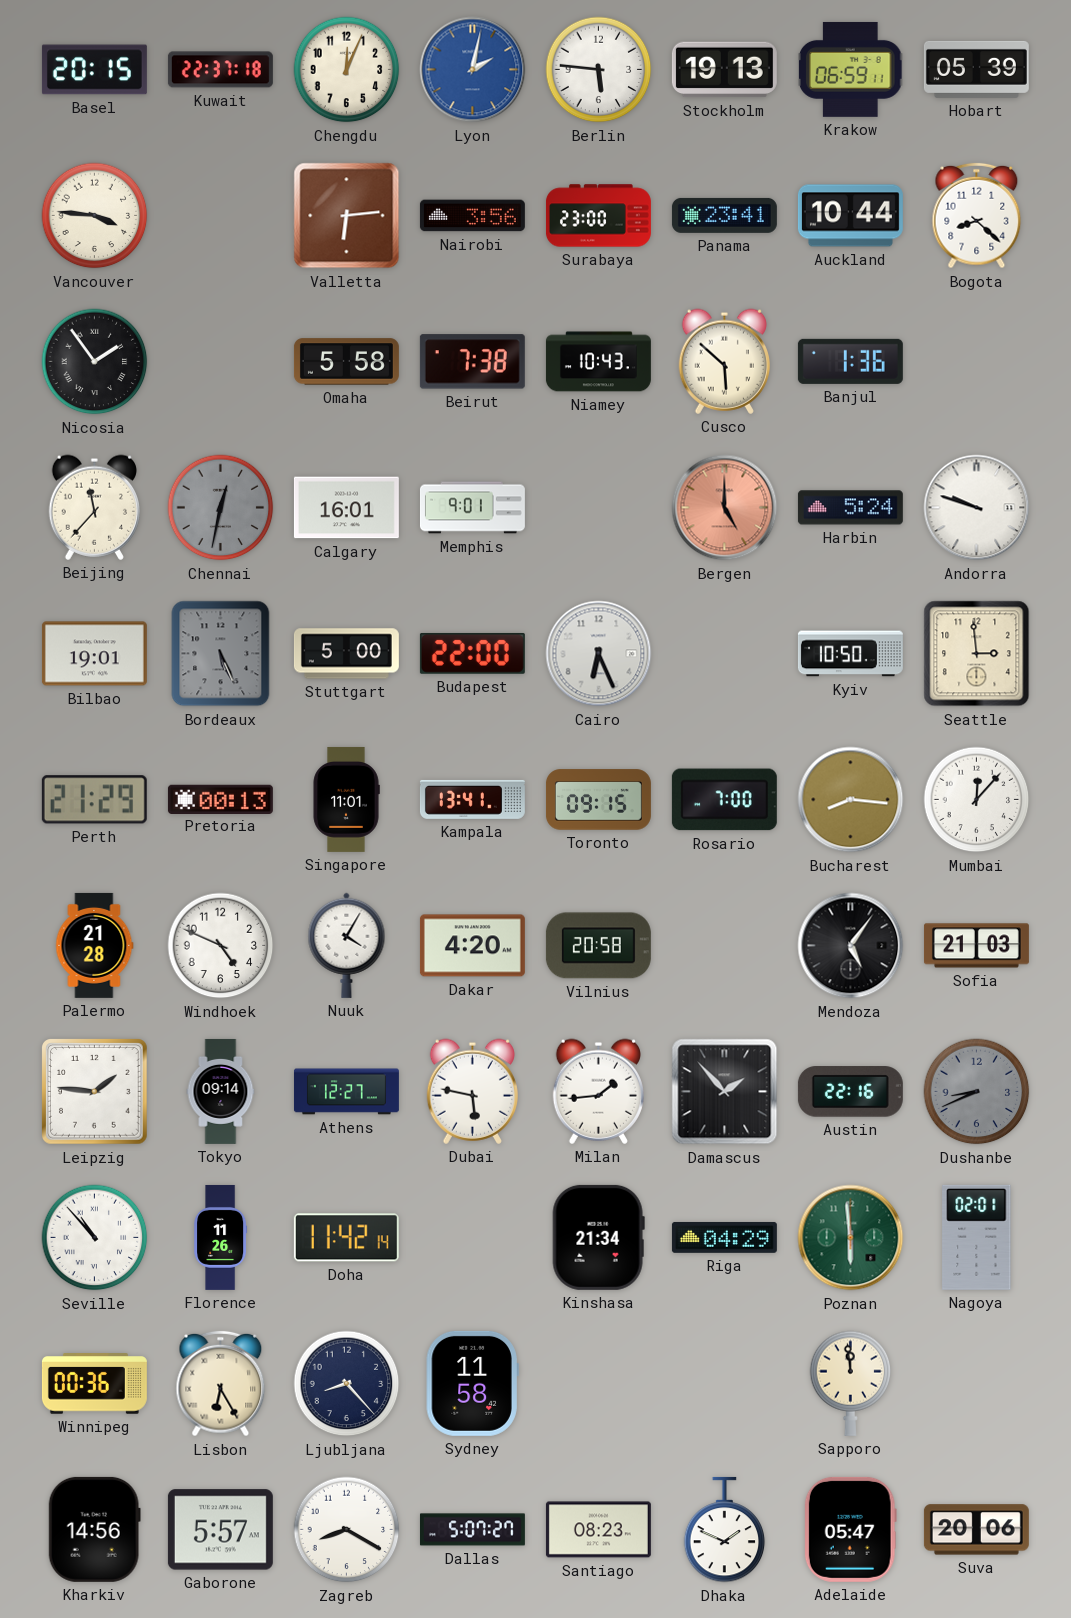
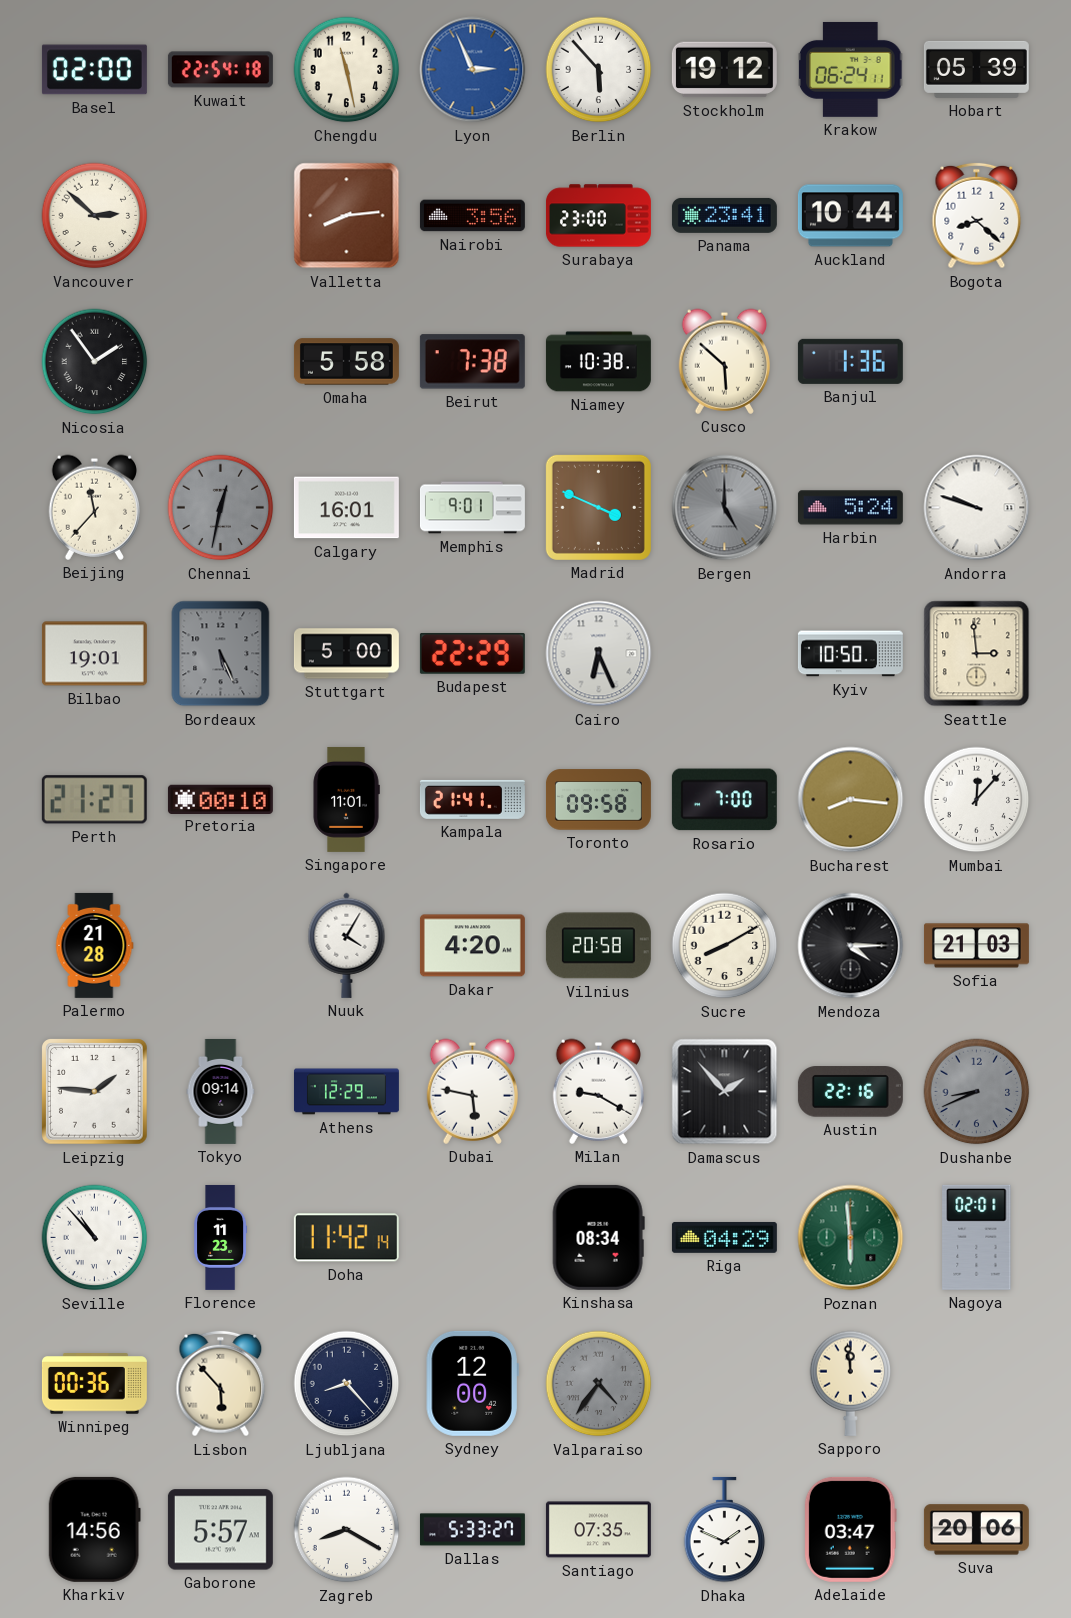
Basel: 20:15 -> 02:00
Kuwait: 22:37 -> 22:54
Chengdu: 12:04 -> 11:28
Lyon: 2:02 -> 2:56
Berlin: 5:46 -> 5:53
Stockholm: 19:13 -> 19:12
Krakow: 06:59 -> 06:24
Vancouver: 3:46 -> 2:52
Valletta: 6:14 -> 8:14
Niamey: 10:43 -> 10:38
Madrid: none -> 3:49
Bergen dial: salmon -> grey
Budapest: 22:00 -> 22:29
Perth: 21:29 -> 21:27
Pretoria: 00:13 -> 00:10
Kampala: 13:41 -> 21:41
Toronto: 09:15 -> 09:58
Windhoek: 4:49 -> none
Sucre: none -> 8:10
Mendoza: 5:06 -> 4:15
Athens: 12:27 -> 12:29
Milan: 1:44 -> 9:20
Florence: 11:26 -> 11:23
Kinshasa: 21:34 -> 08:34
Lisbon: 6:25 -> 5:53
Sydney: 11:58 -> 12:00
Valparaiso: none -> 4:36
Dallas: 5:07 -> 5:33
Santiago: 08:23 -> 07:35
Adelaide: 05:47 -> 03:47
